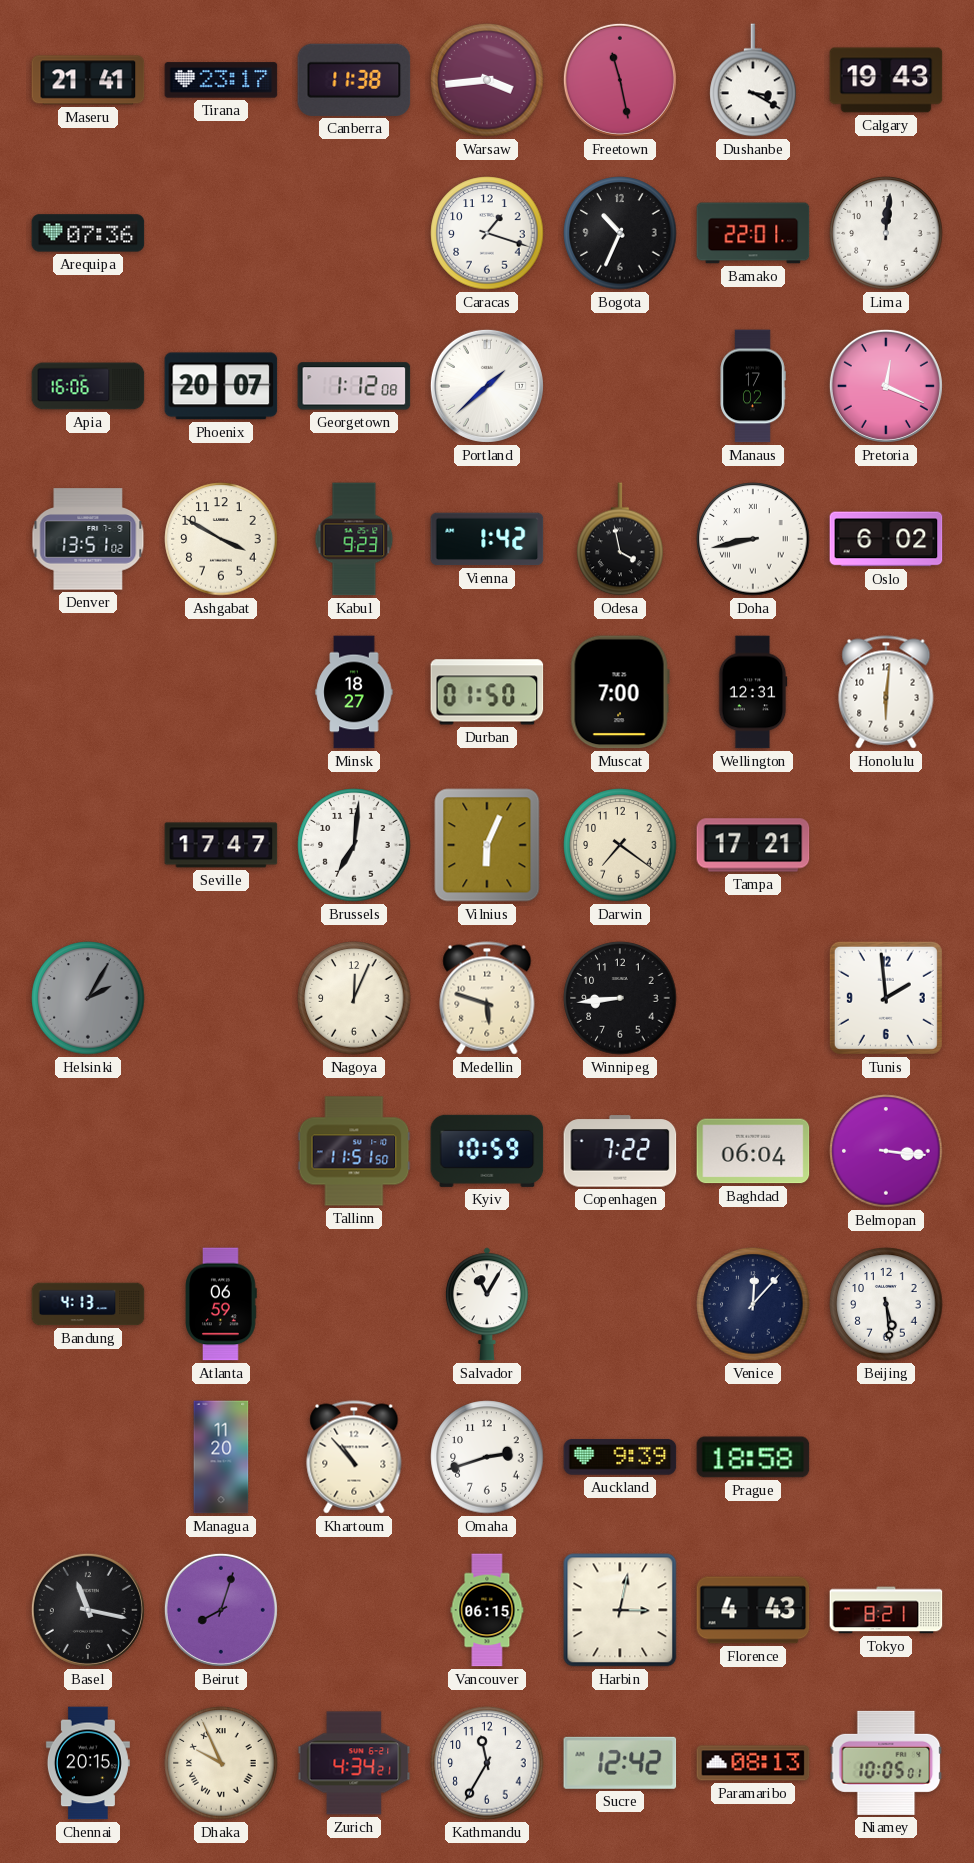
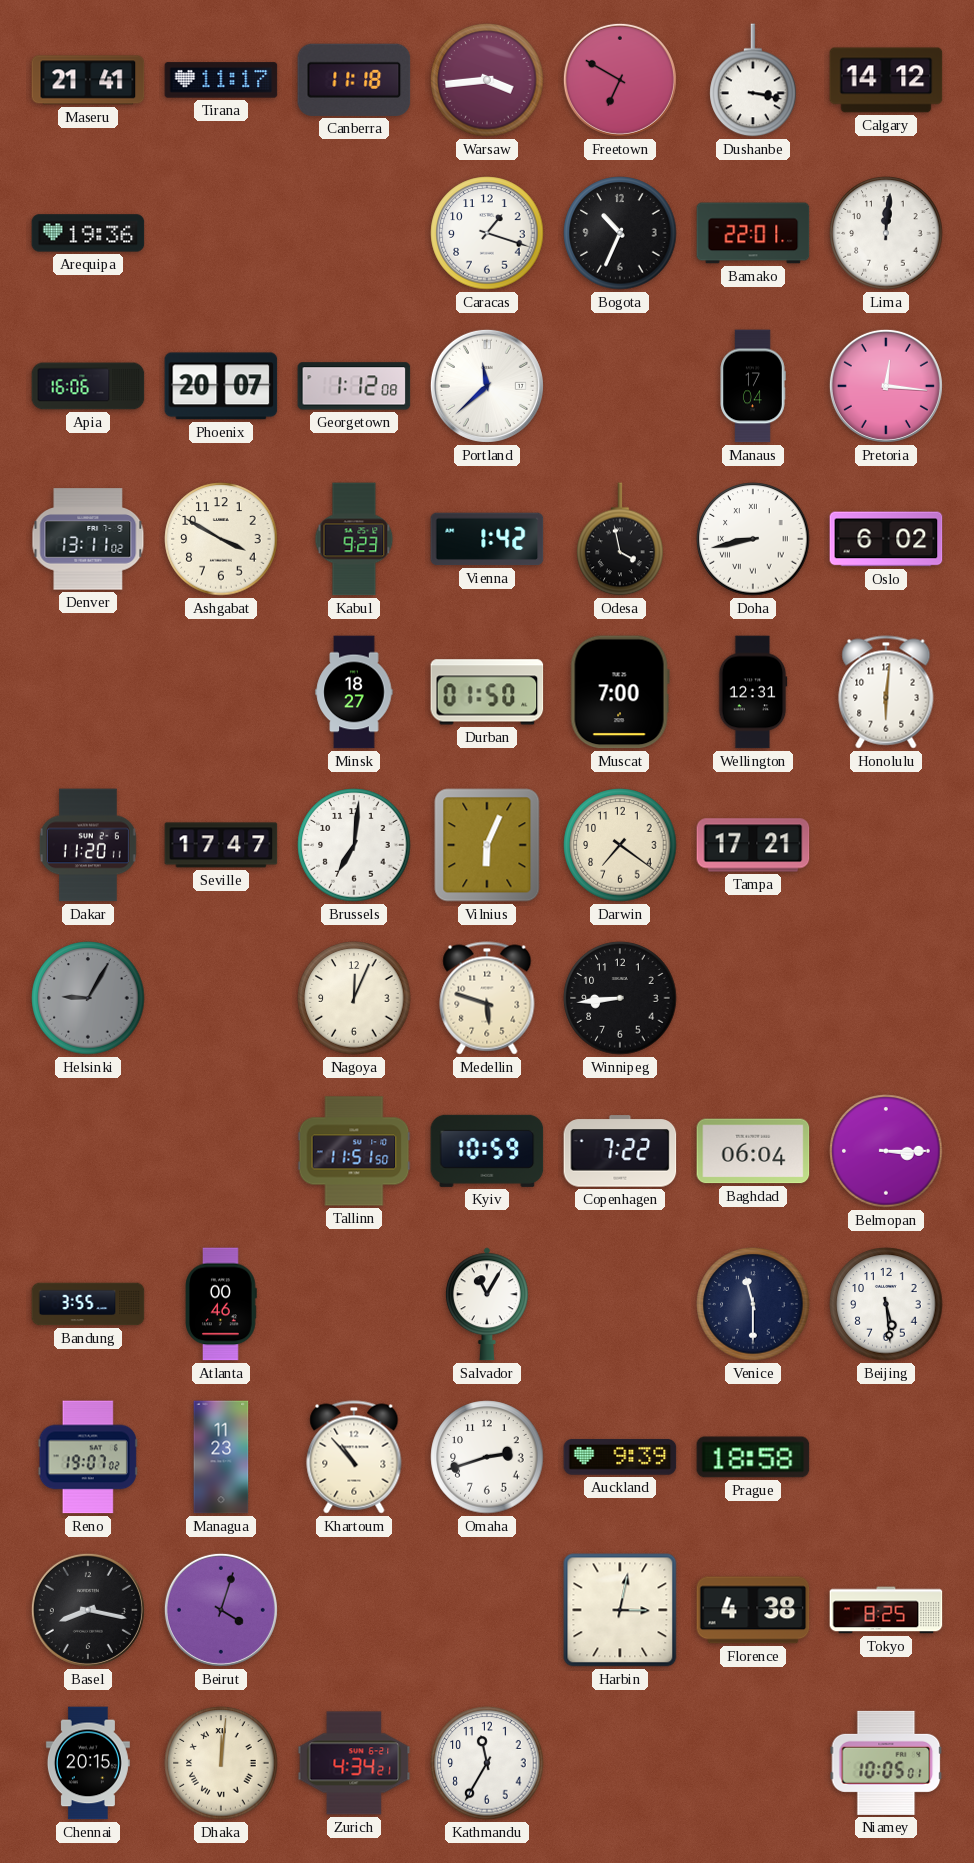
Tirana: 23:17 -> 11:17
Canberra: 11:38 -> 11:18
Freetown: 11:28 -> 6:50
Dushanbe: 3:20 -> 3:17
Calgary: 19:43 -> 14:12
Arequipa: 07:36 -> 19:36
Portland: 1:38 -> 11:38
Manaus: 17:02 -> 17:04
Pretoria: 12:19 -> 12:16
Denver: 13:51 -> 13:11
Dakar: none -> 11:20
Helsinki: 2:05 -> 9:05
Tunis: 1:59 -> none
Belmopan: 3:16 -> 3:15
Bandung: 4:13 -> 3:55
Atlanta: 06:59 -> 00:46
Venice: 12:07 -> 11:30
Reno: none -> 19:07
Managua: 11:20 -> 11:23
Basel: 11:17 -> 8:17
Beirut: 8:03 -> 4:03
Vancouver: 06:15 -> none
Florence: 4:43 -> 4:38
Tokyo: 8:21 -> 8:25
Dhaka: 9:56 -> 12:01
Sucre: 12:42 -> none
Paramaribo: 08:13 -> none
